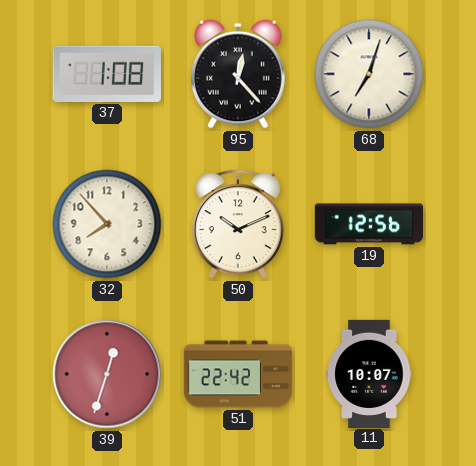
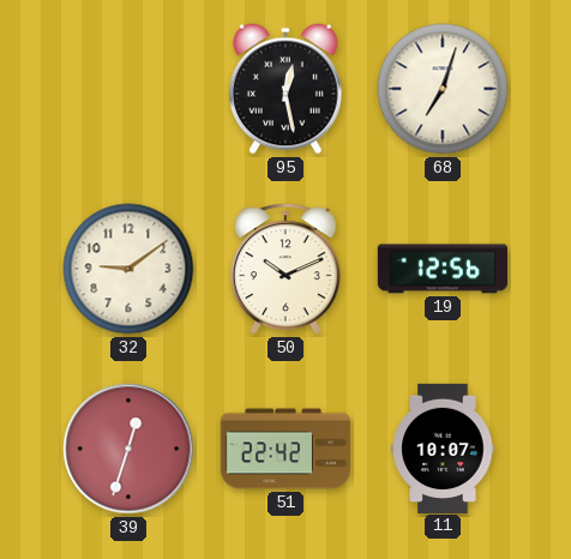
37: 1:08 -> none
95: 12:23 -> 12:28
32: 7:53 -> 9:09
